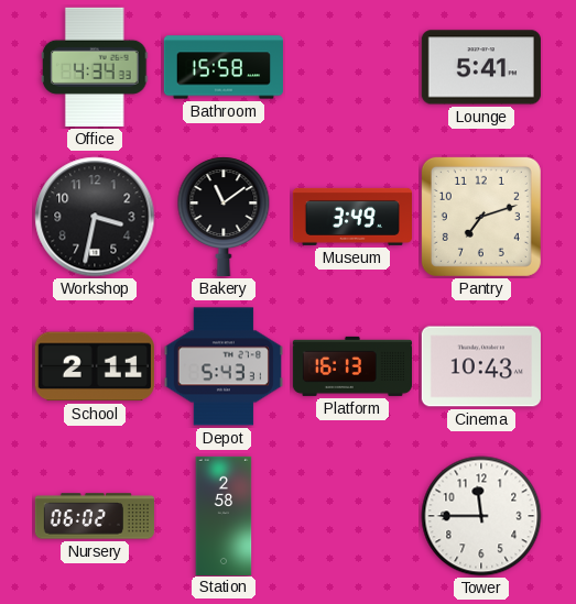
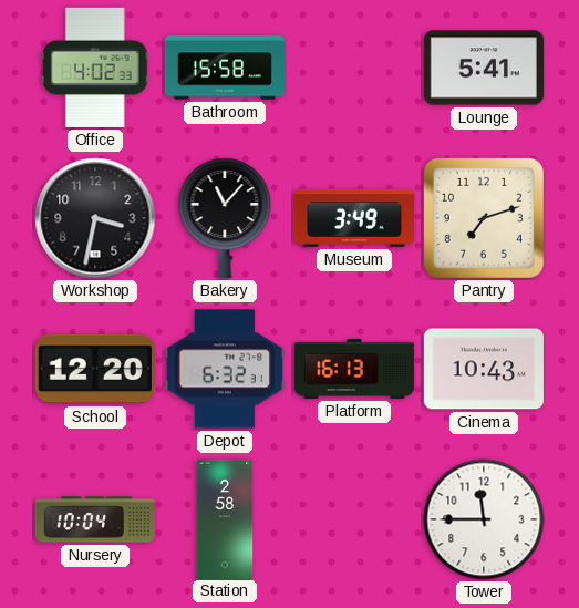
Office: 4:34 -> 4:02
Bakery: 11:09 -> 11:07
School: 2:11 -> 12:20
Depot: 5:43 -> 6:32
Nursery: 06:02 -> 10:04
